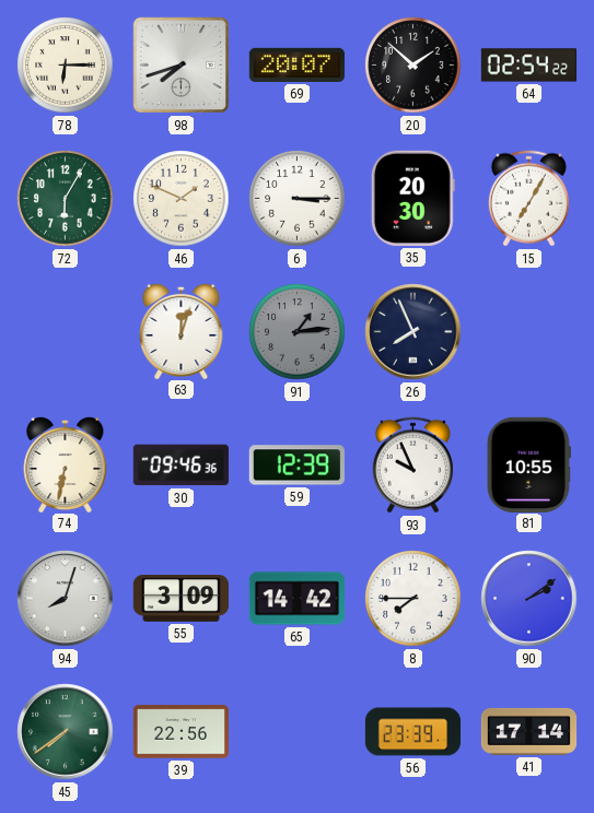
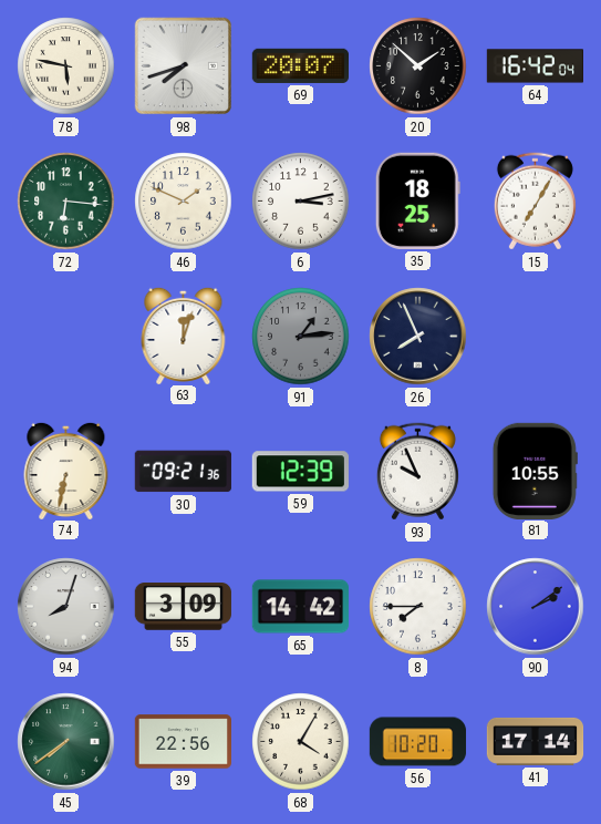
78: 6:15 -> 5:47
64: 02:54 -> 16:42
72: 6:05 -> 6:16
6: 3:15 -> 3:13
35: 20:30 -> 18:25
30: 09:46 -> 09:21
68: none -> 4:05
56: 23:39 -> 10:20
